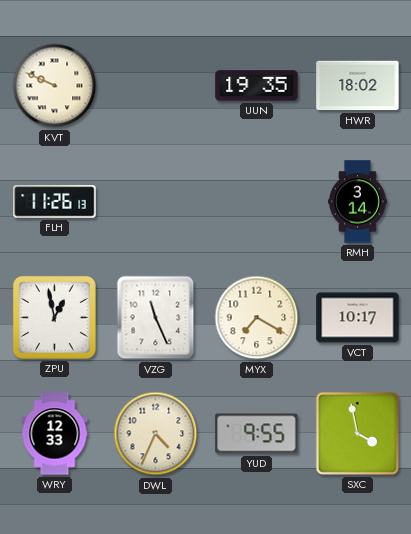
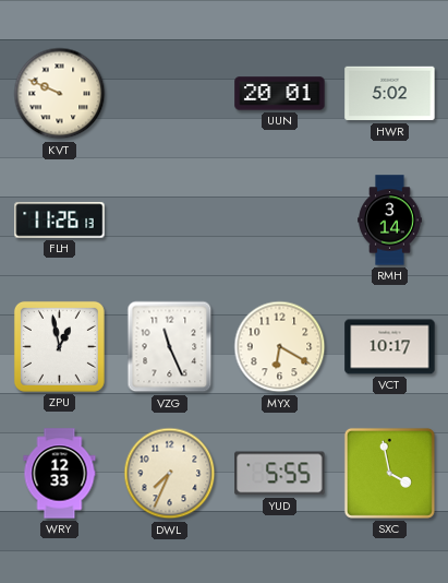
UUN: 19:35 -> 20:01
HWR: 18:02 -> 5:02
MYX: 7:20 -> 6:20
DWL: 4:34 -> 7:34
YUD: 9:55 -> 5:55
